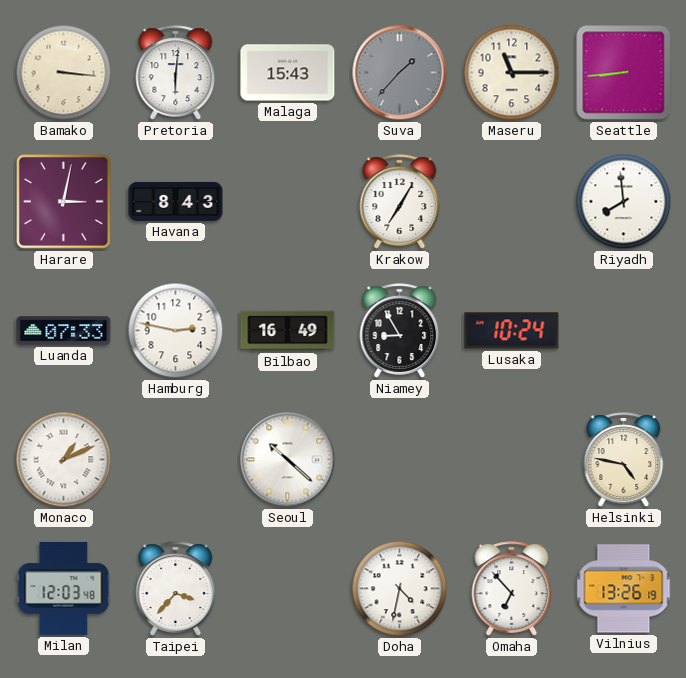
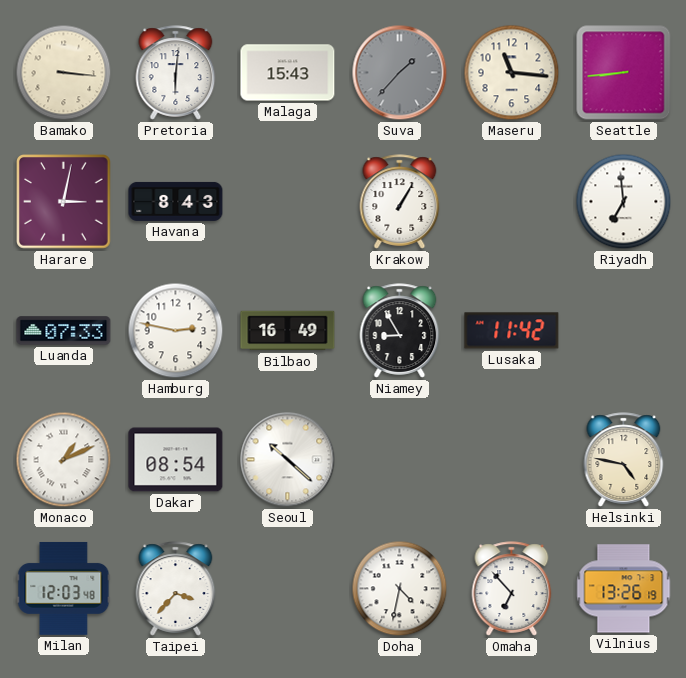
Maseru: 11:15 -> 11:16
Krakow: 7:05 -> 1:05
Riyadh: 7:59 -> 6:59
Lusaka: 10:24 -> 11:42
Dakar: none -> 08:54
